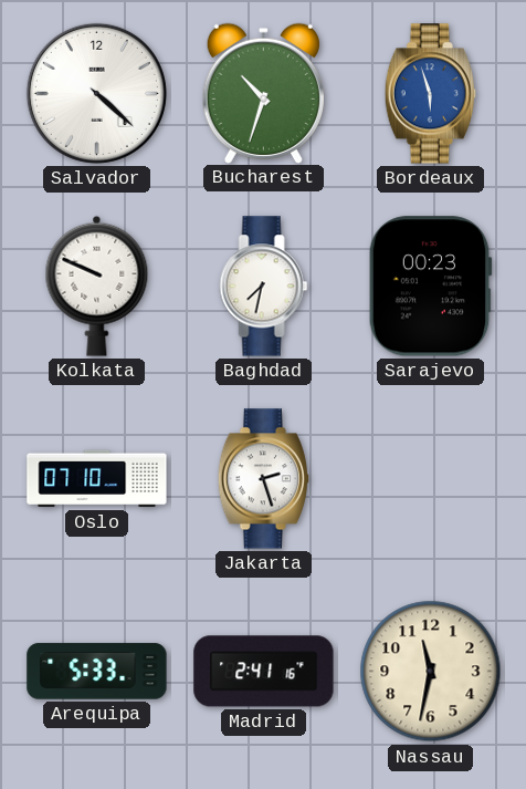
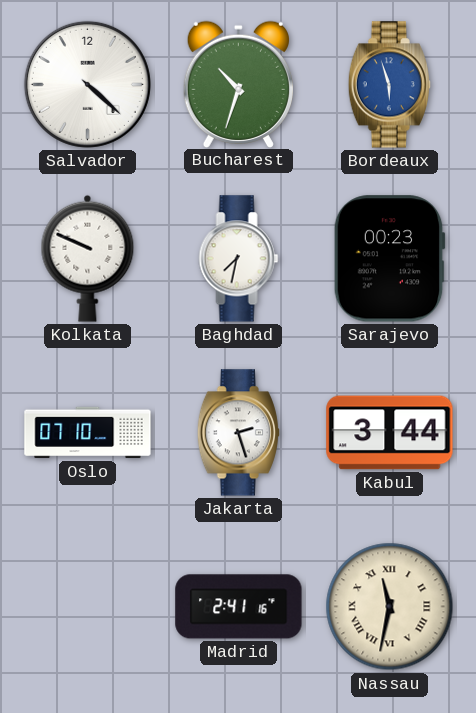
Kabul: none -> 3:44
Arequipa: 5:33 -> none
Nassau numerals: Arabic -> Roman
